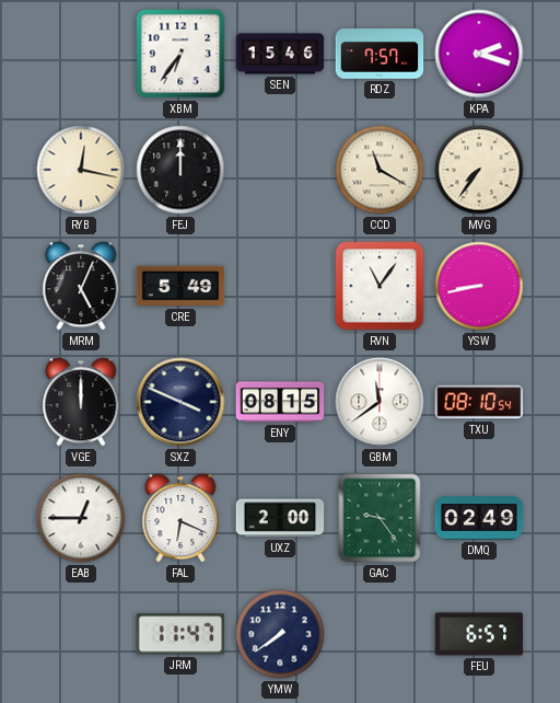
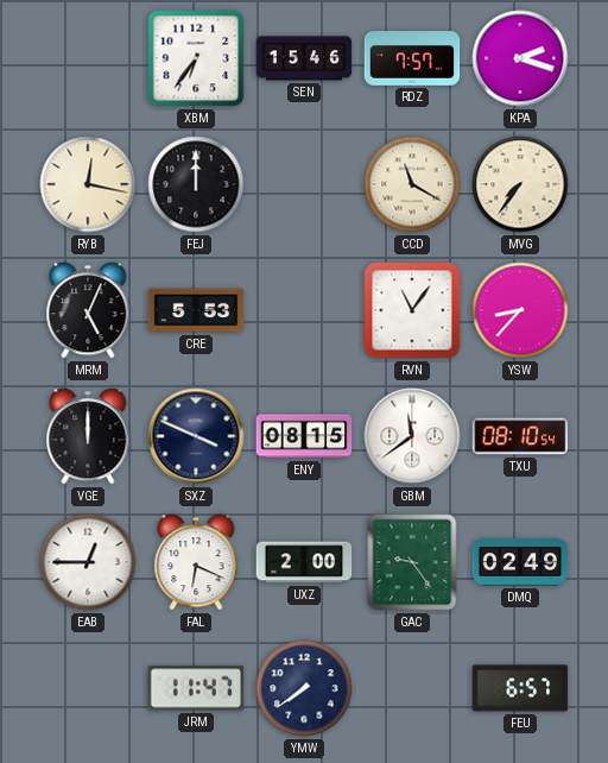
CRE: 5:49 -> 5:53
YSW: 8:43 -> 8:37
